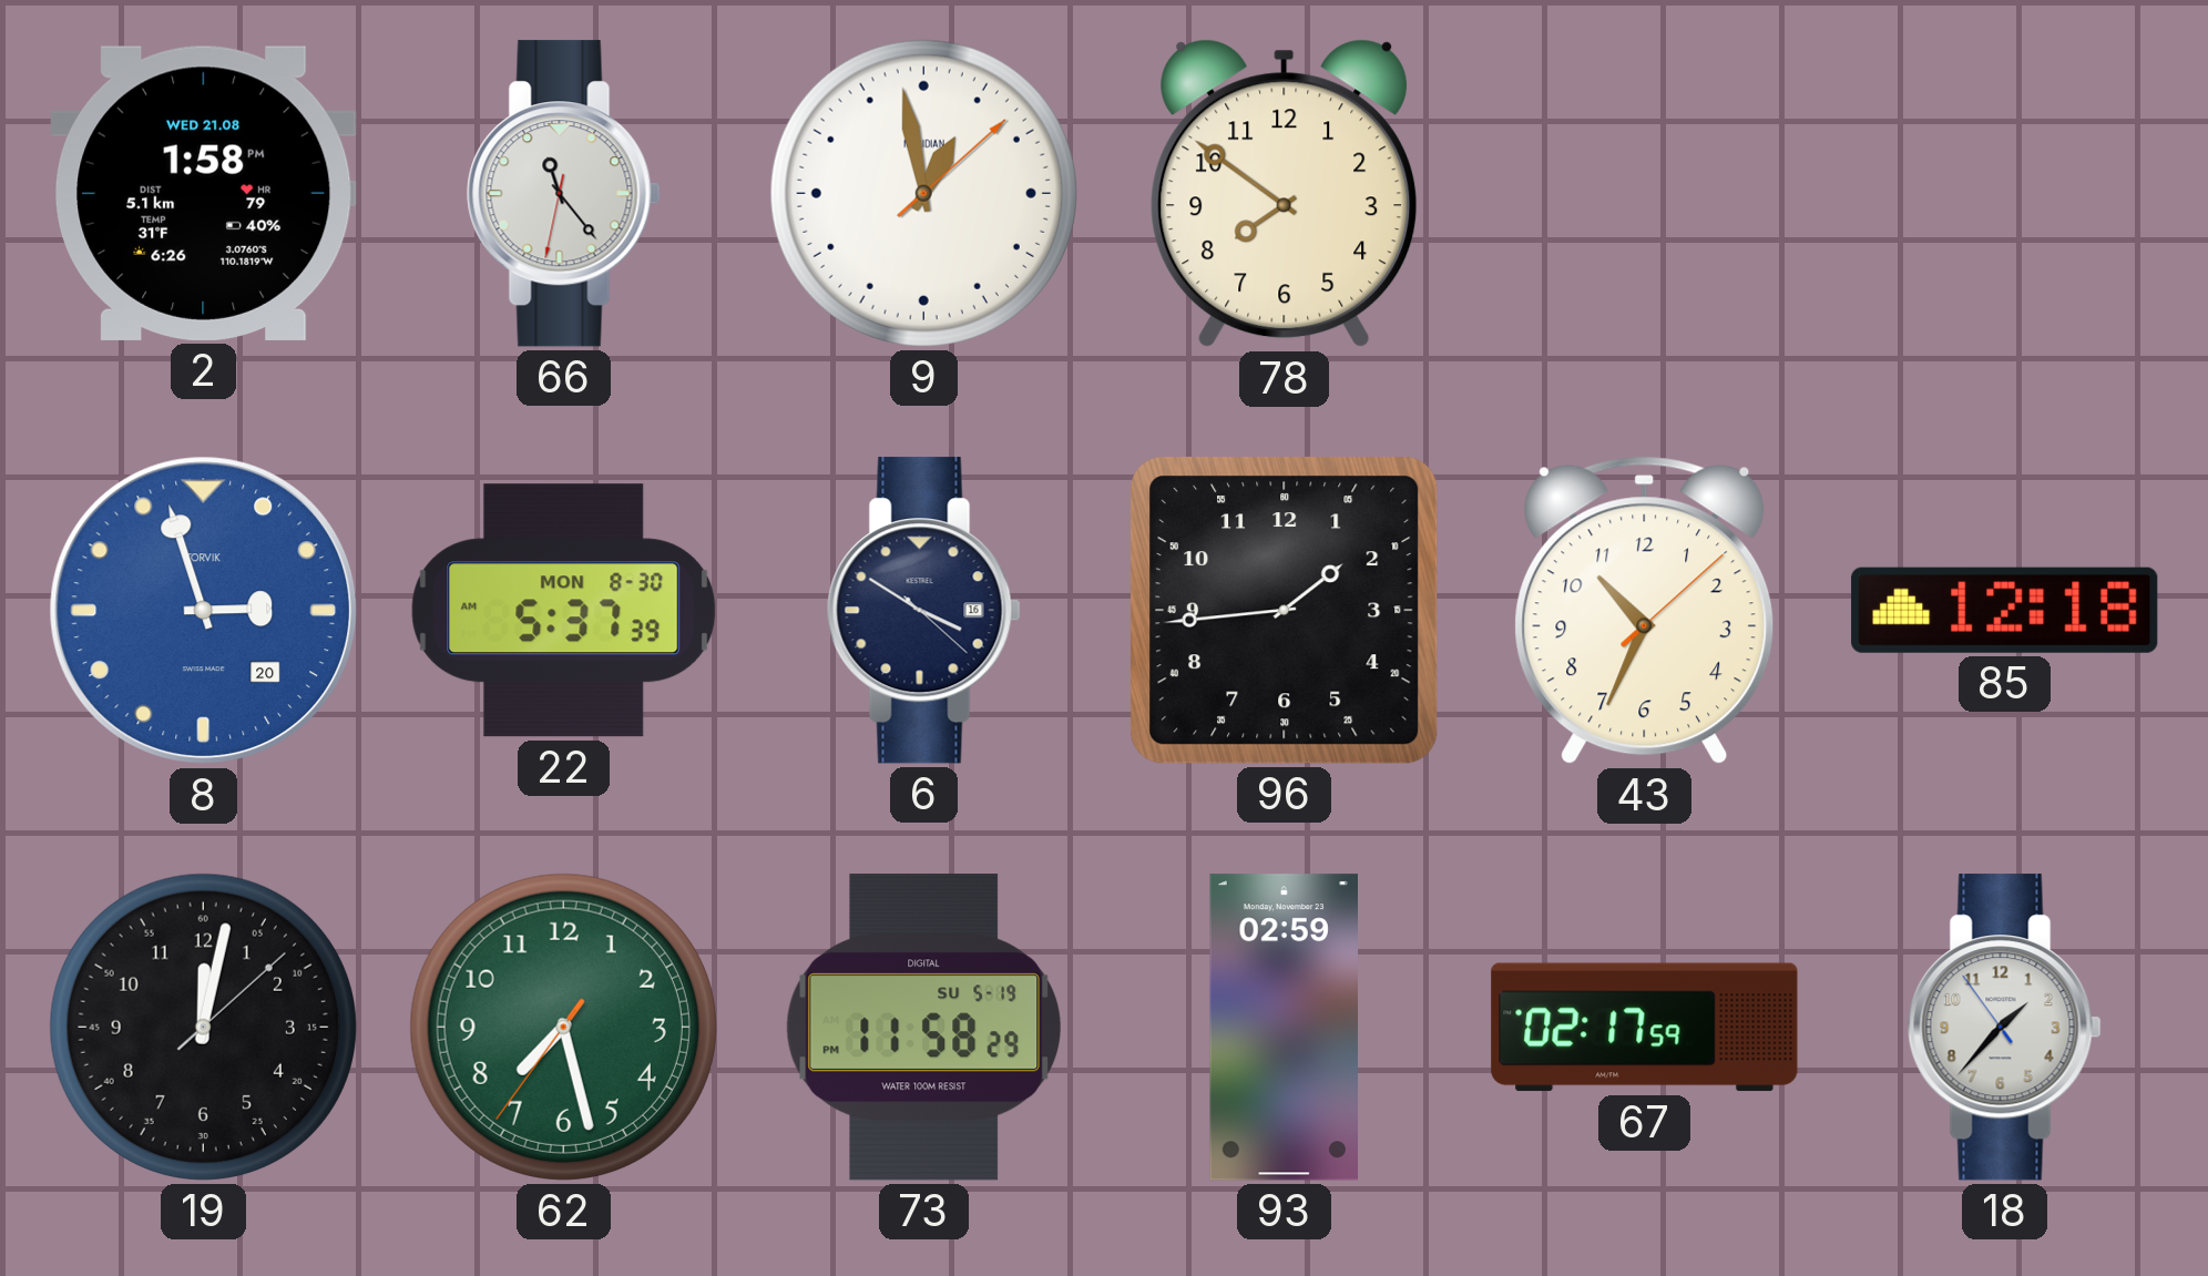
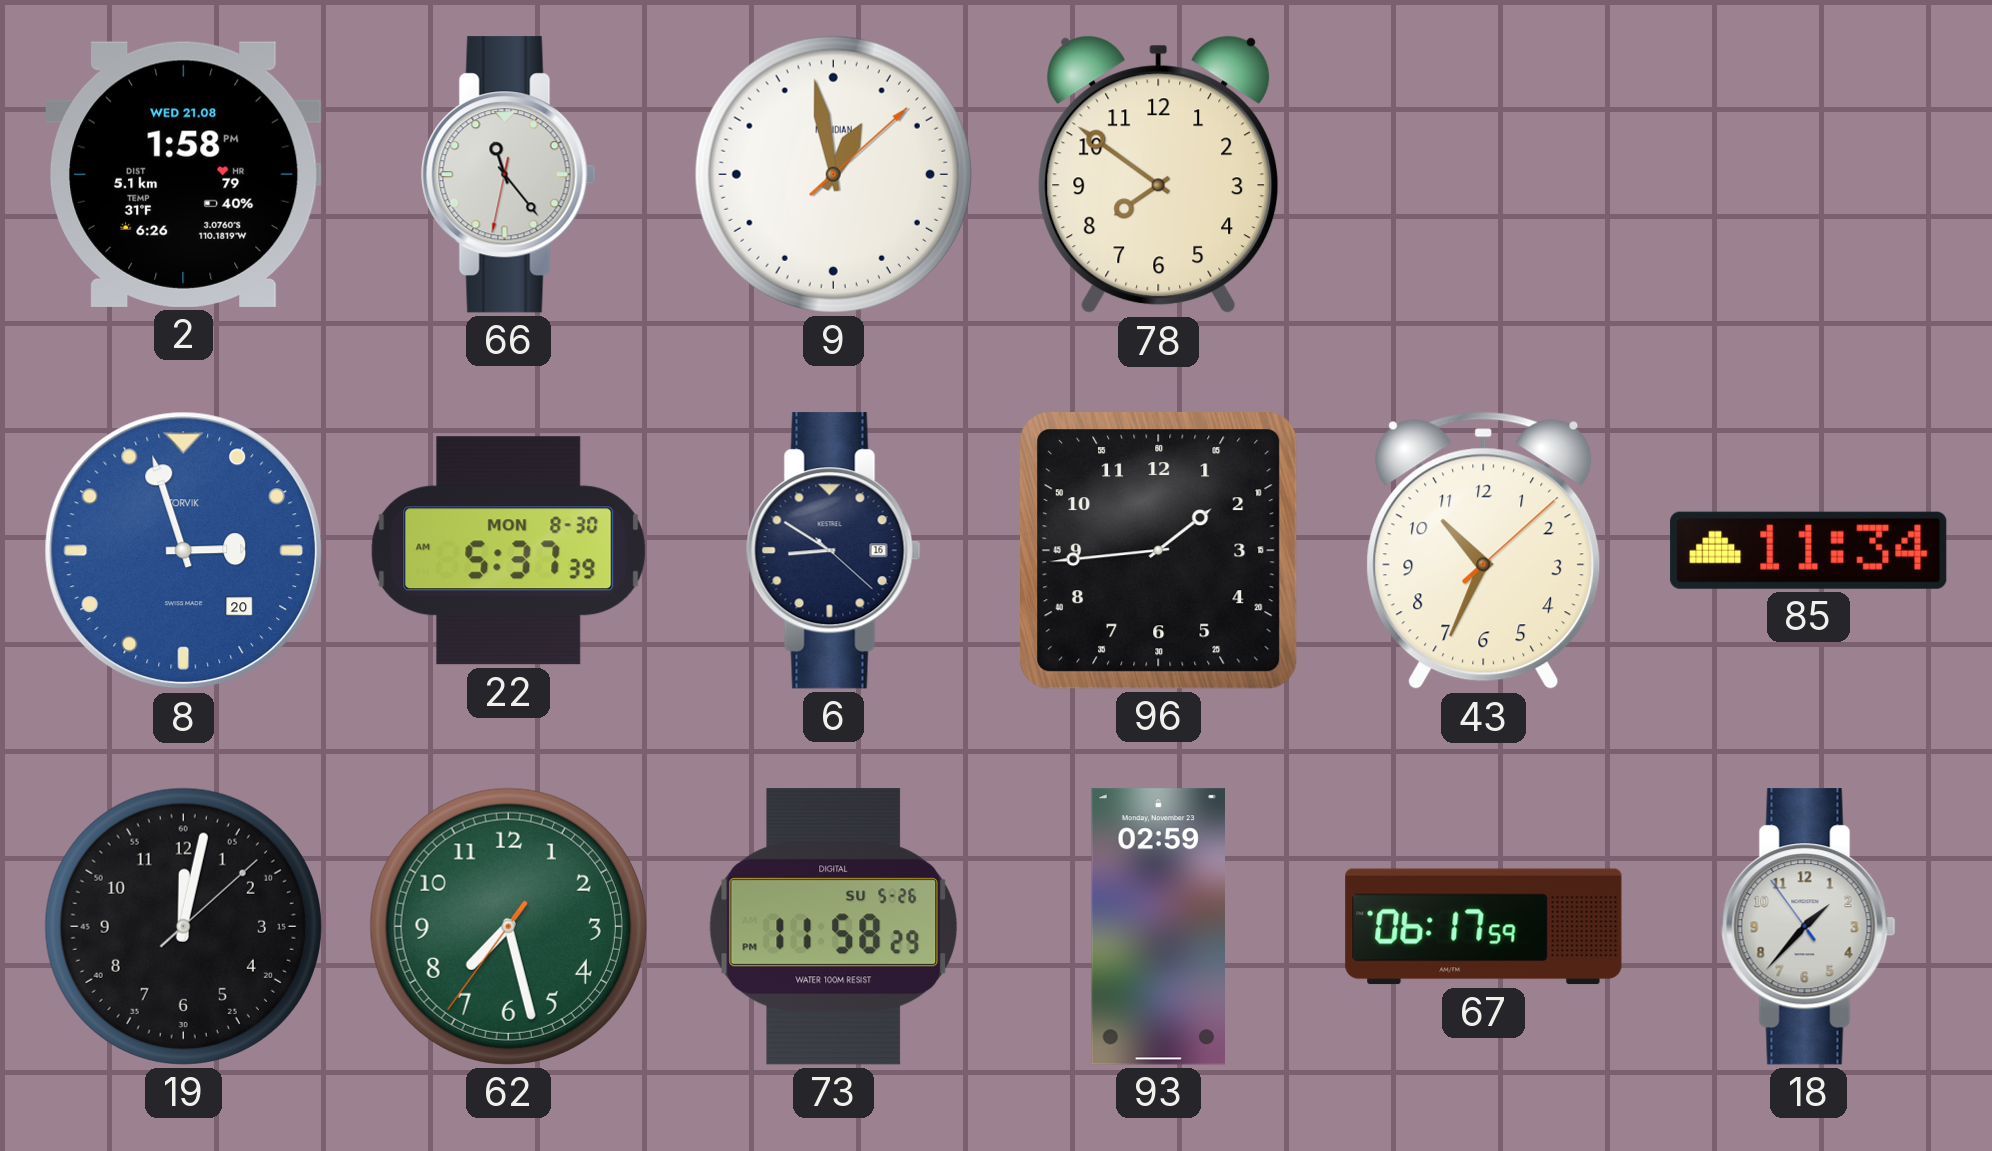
6: 3:50 -> 8:50
85: 12:18 -> 11:34
73 date: SU 5-19 -> SU 5-26
67: 02:17 -> 06:17
